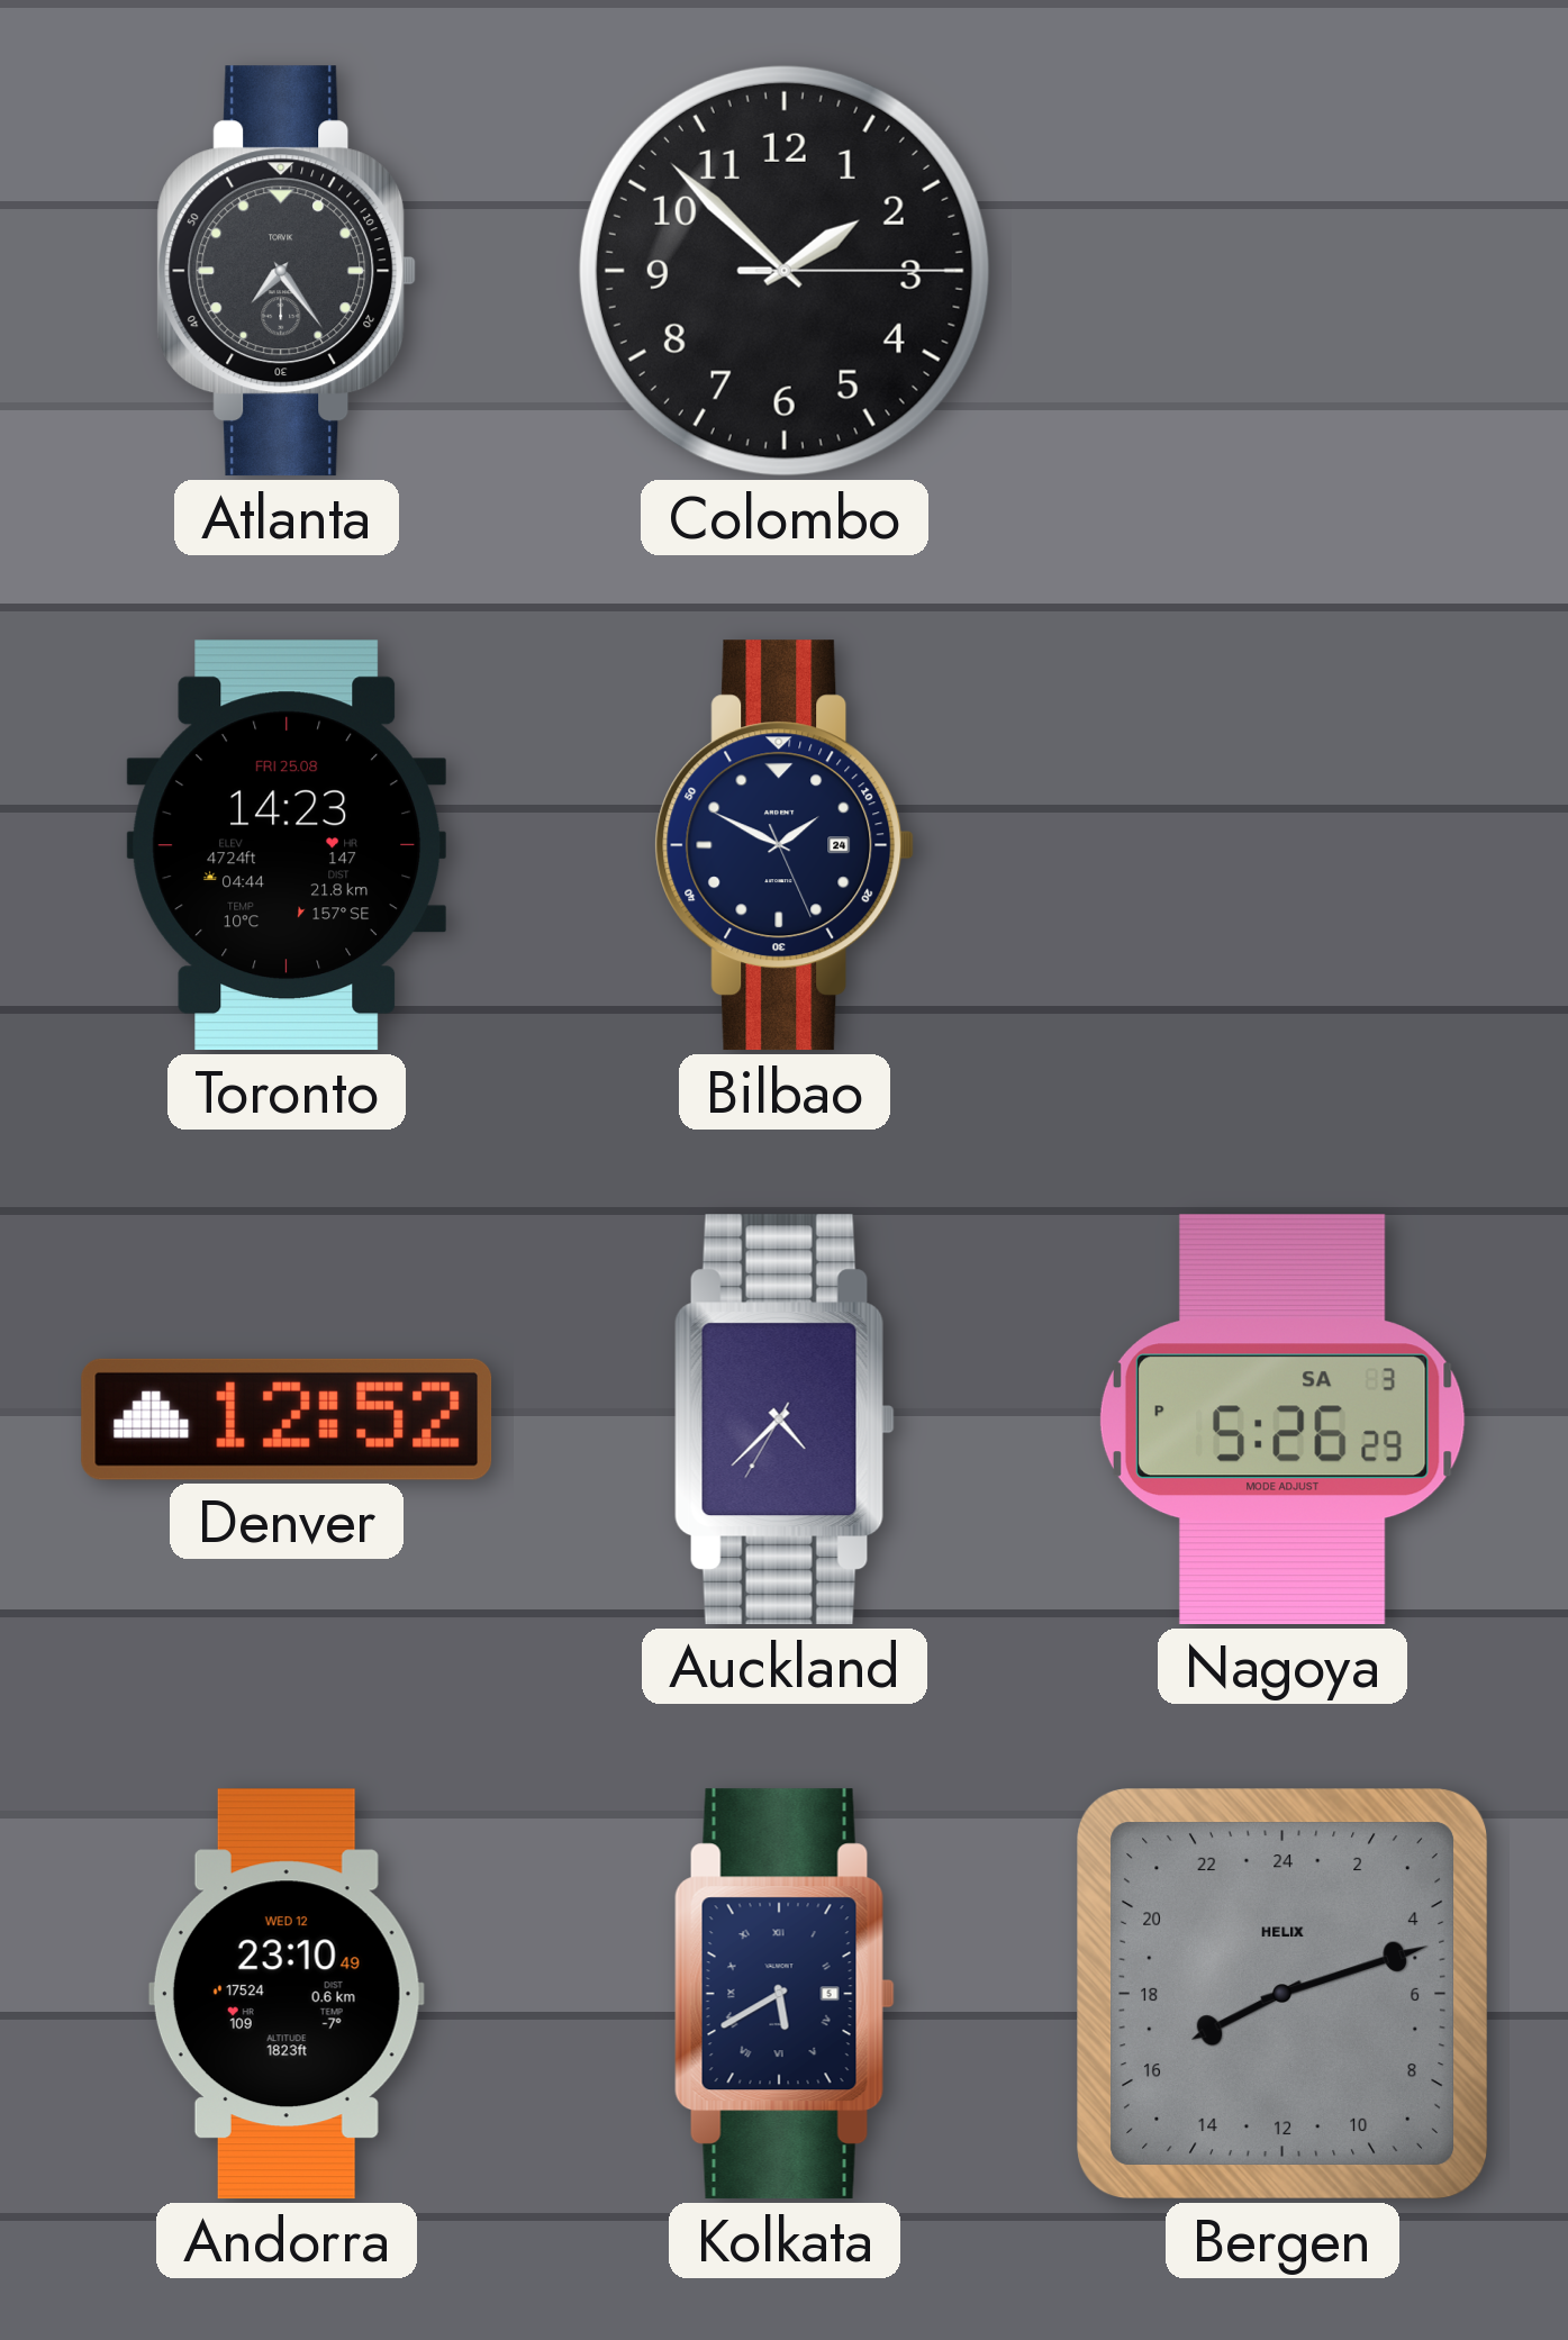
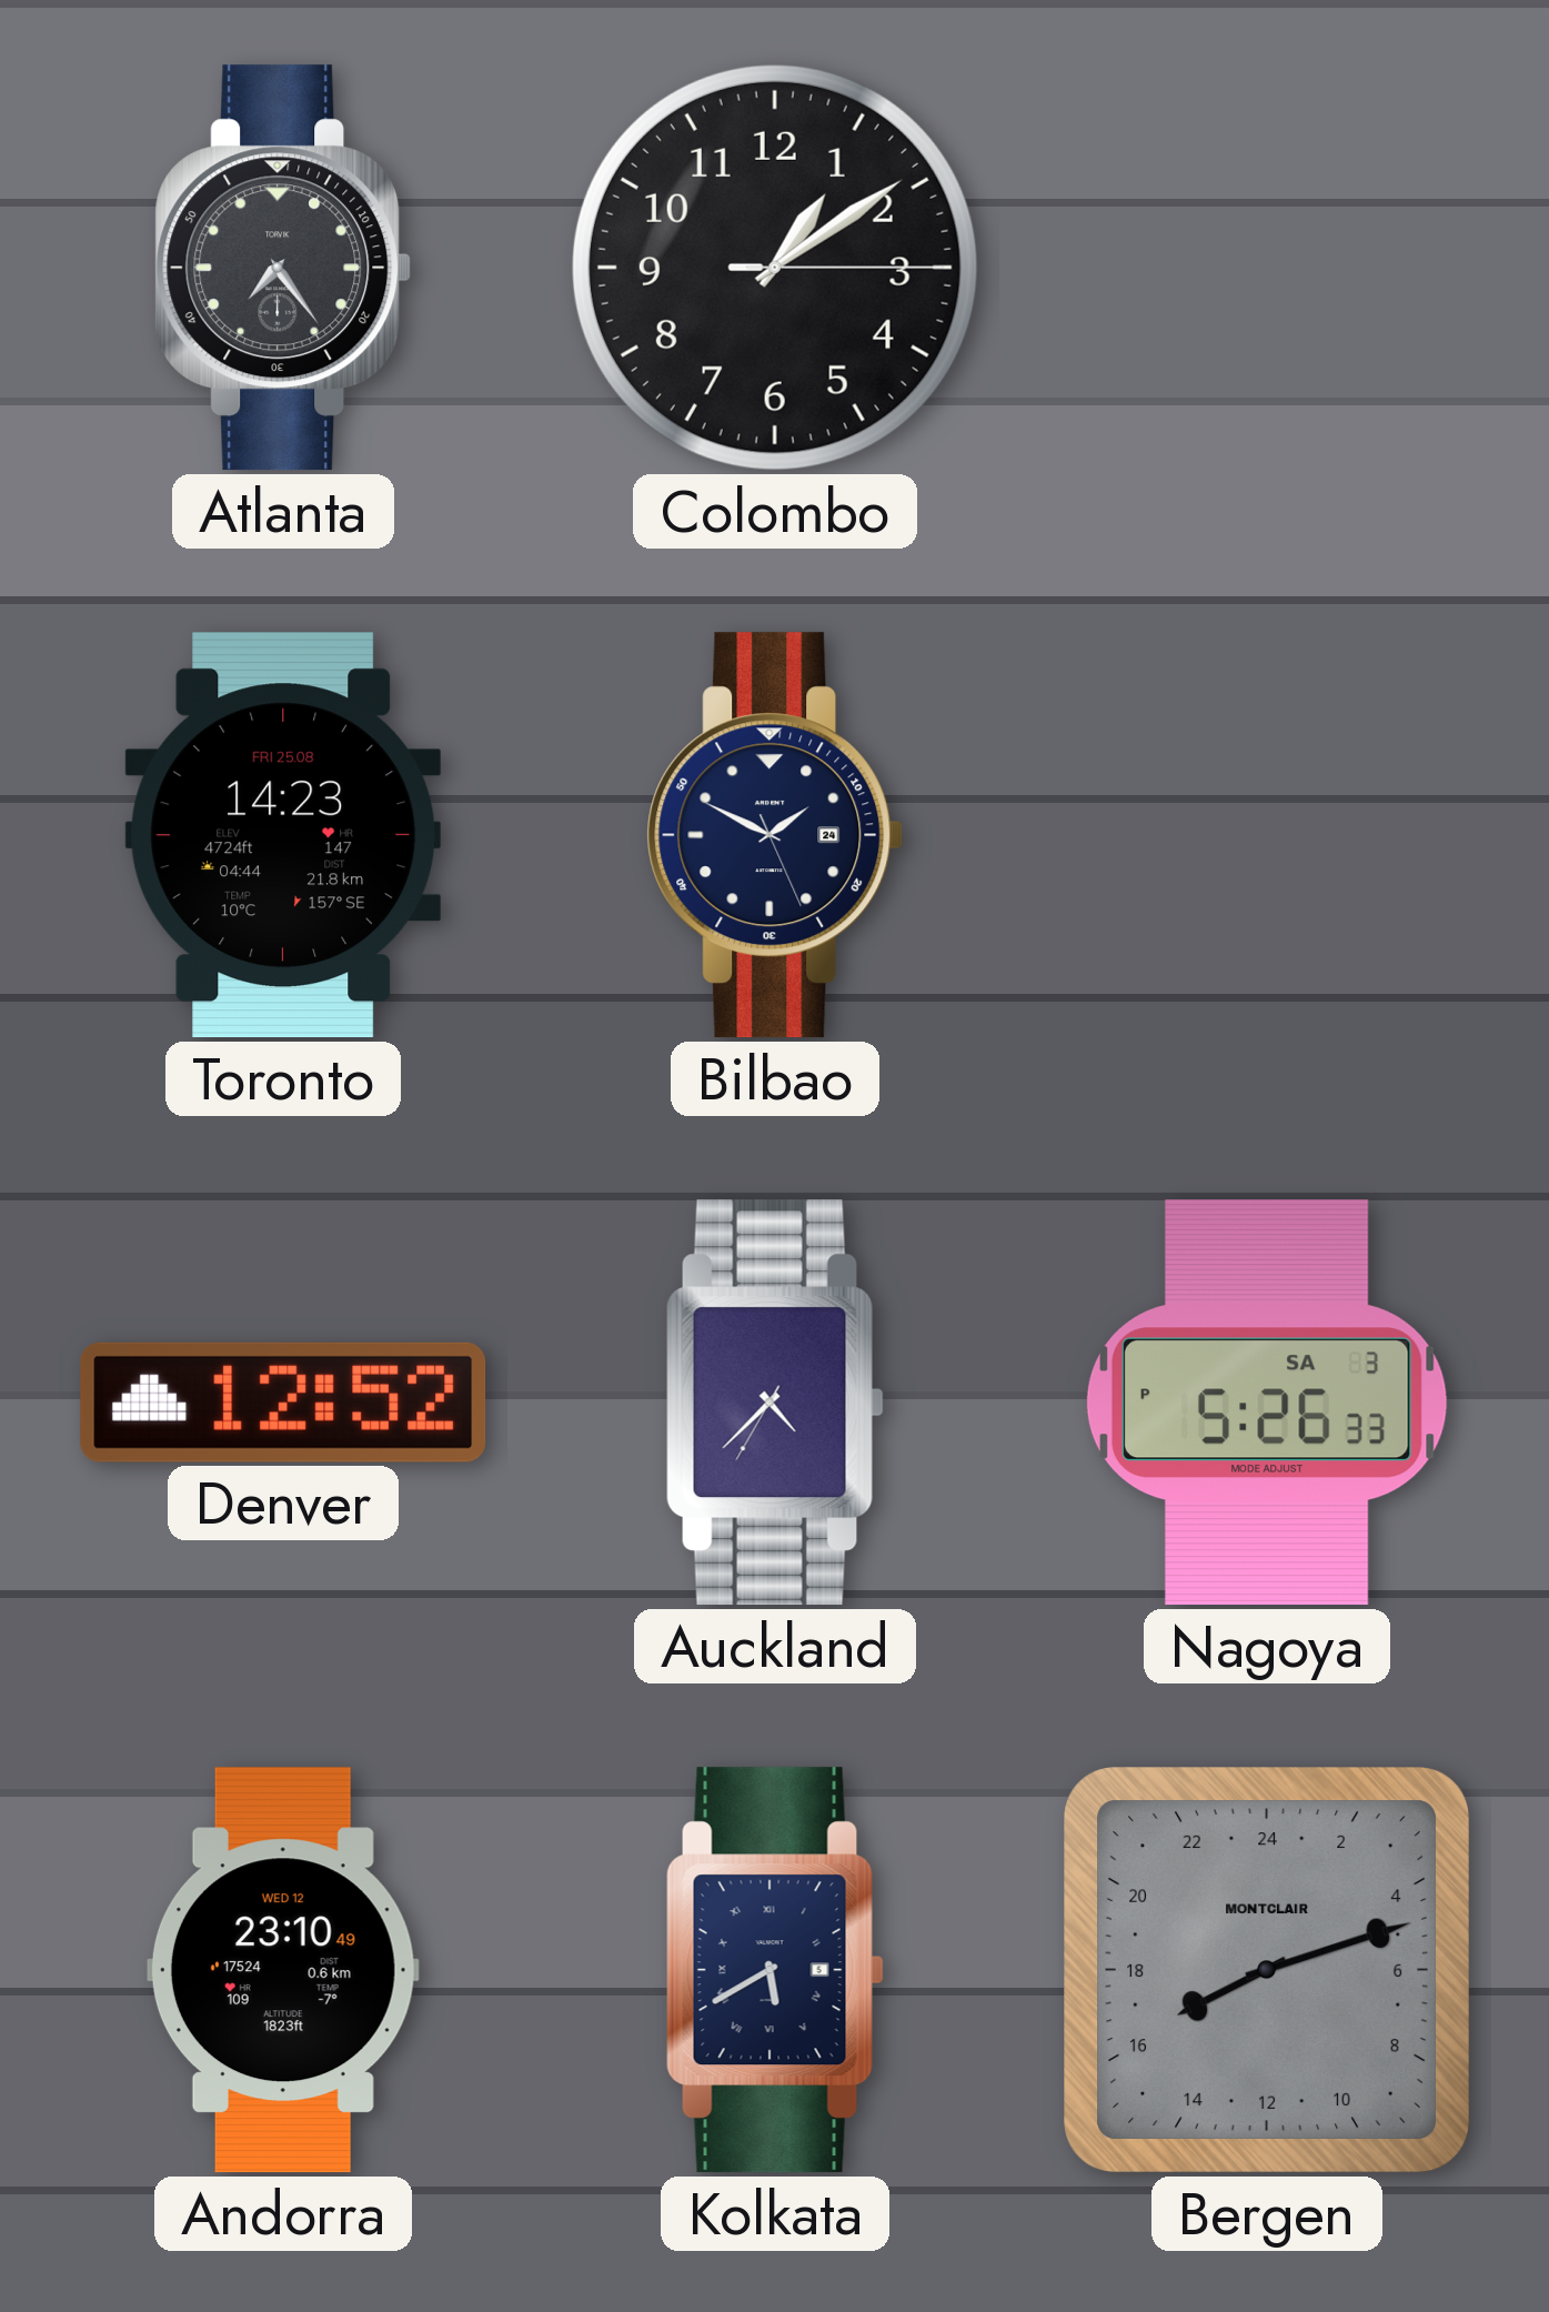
Colombo: 1:52 -> 1:09
Nagoya: 5:26:29 PM -> 5:26:33 PM
Bergen brand: HELIX -> MONTCLAIR
